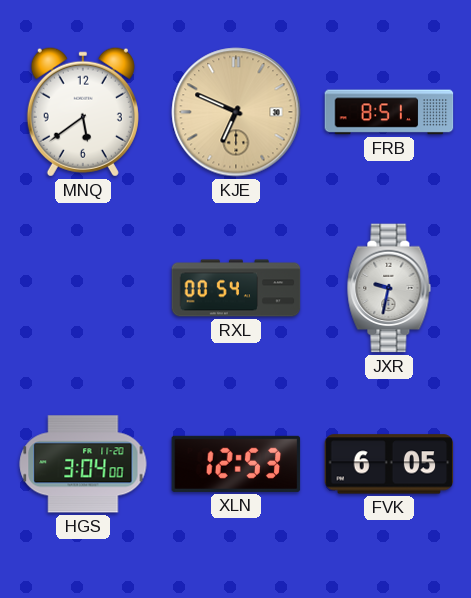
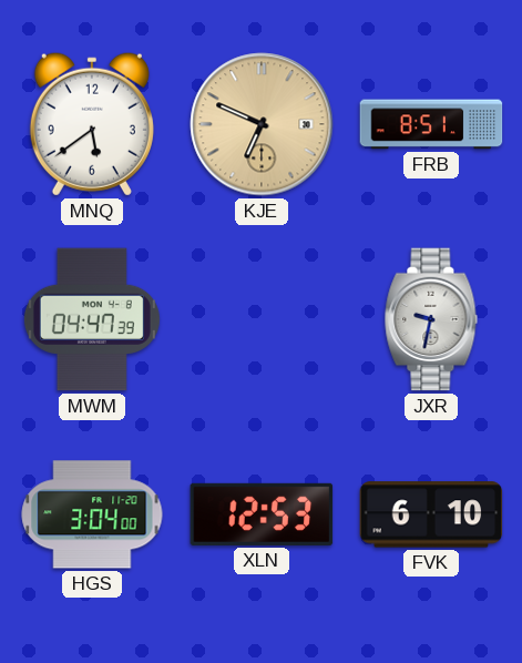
MWM: none -> 04:47
RXL: 00:54 -> none
FVK: 6:05 -> 6:10
